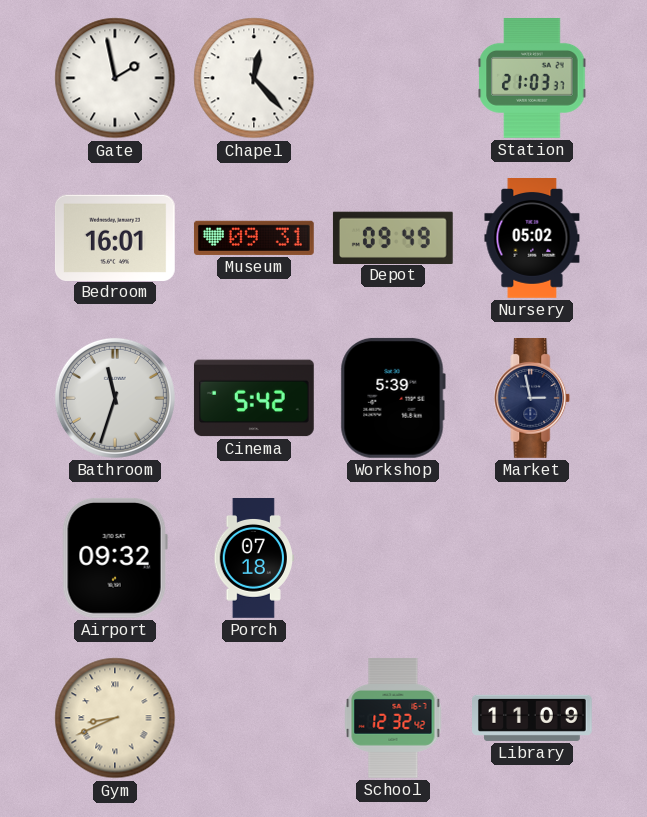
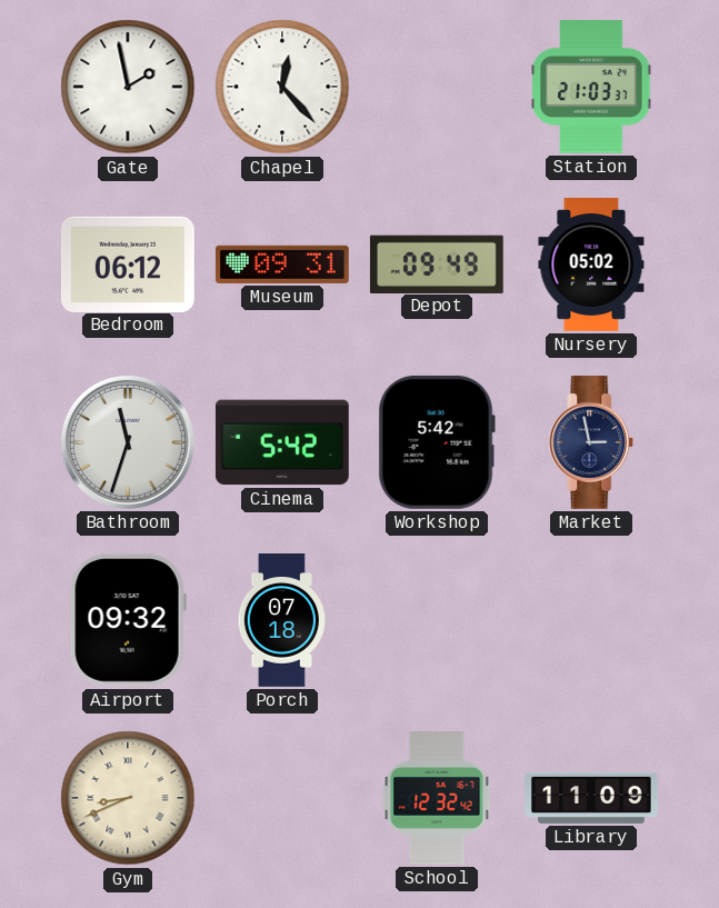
Bedroom: 16:01 -> 06:12
Workshop: 5:39 -> 5:42
